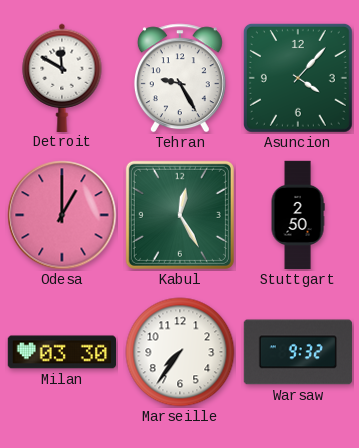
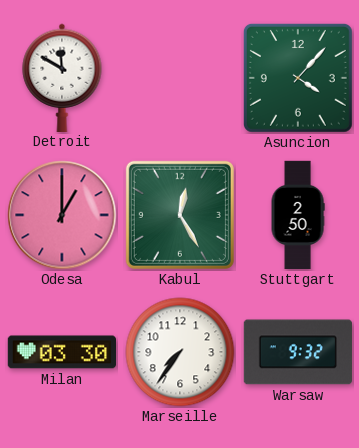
Tehran: 9:25 -> none
